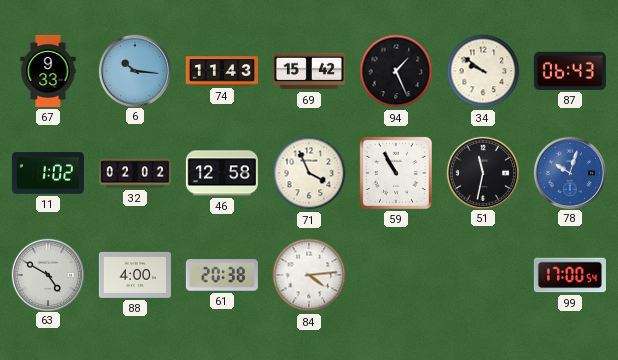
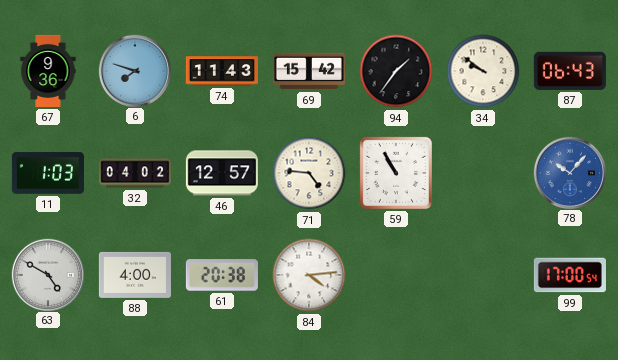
67: 9:33 -> 9:36
6: 10:16 -> 7:48
94: 1:26 -> 1:36
11: 1:02 -> 1:03
32: 02:02 -> 04:02
46: 12:58 -> 12:57
71: 3:56 -> 4:46
51: 11:32 -> none
78: 10:03 -> 10:07
